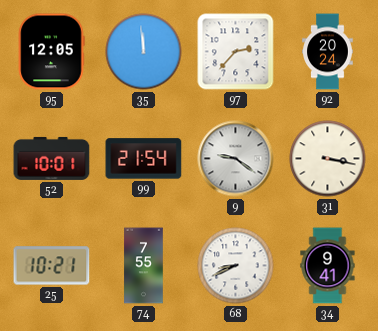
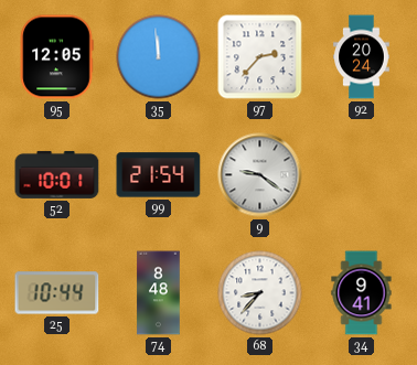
31: 3:17 -> none
25: 10:21 -> 10:44
74: 7:55 -> 8:48
68: 8:41 -> 8:37
